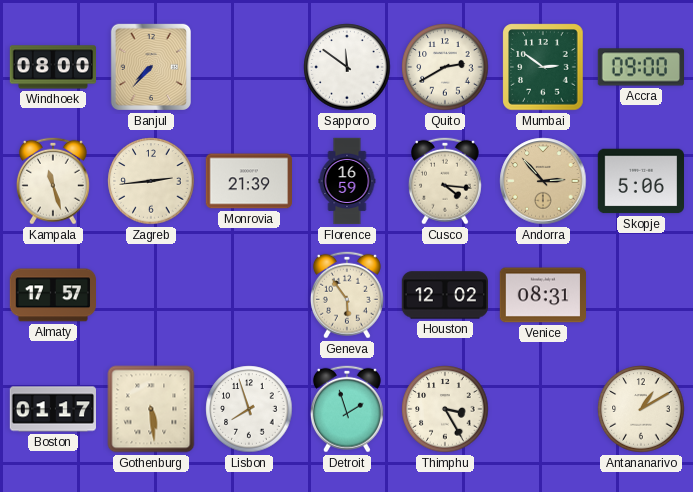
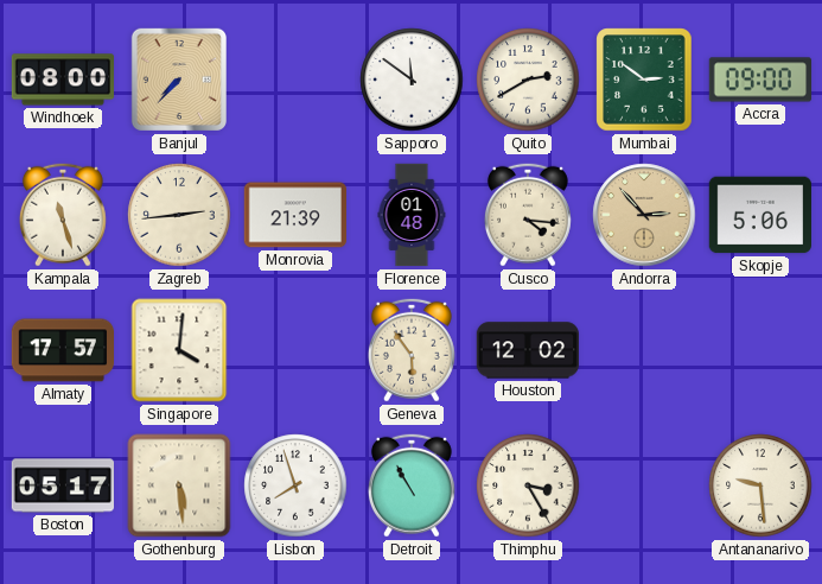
Florence: 16:59 -> 01:48
Singapore: none -> 4:01
Venice: 08:31 -> none
Boston: 01:17 -> 05:17
Detroit: 1:57 -> 10:55
Antananarivo: 1:10 -> 9:29
